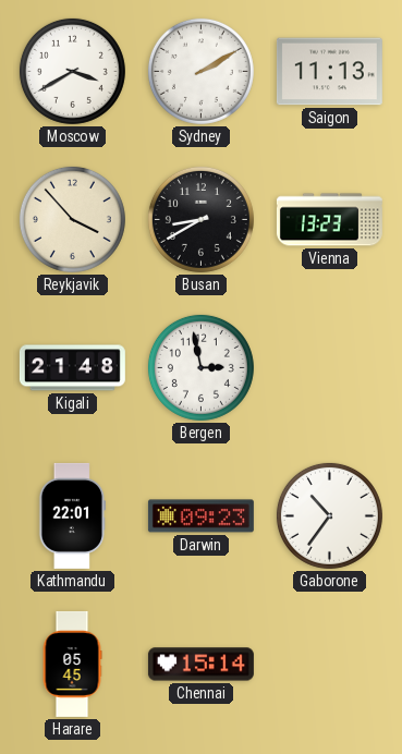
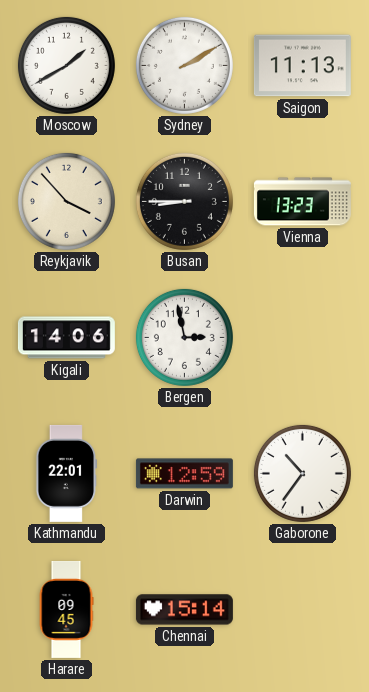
Moscow: 3:40 -> 1:40
Busan: 8:40 -> 8:45
Kigali: 21:48 -> 14:06
Darwin: 09:23 -> 12:59
Harare: 05:45 -> 09:45
